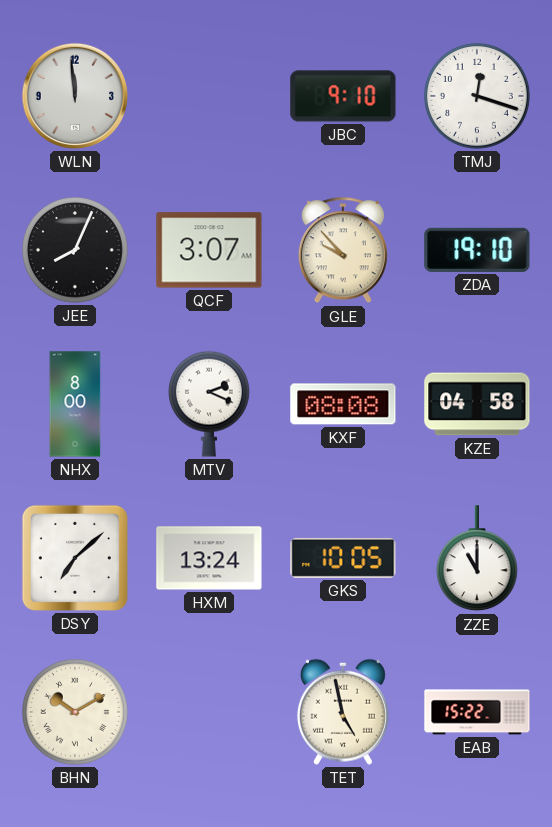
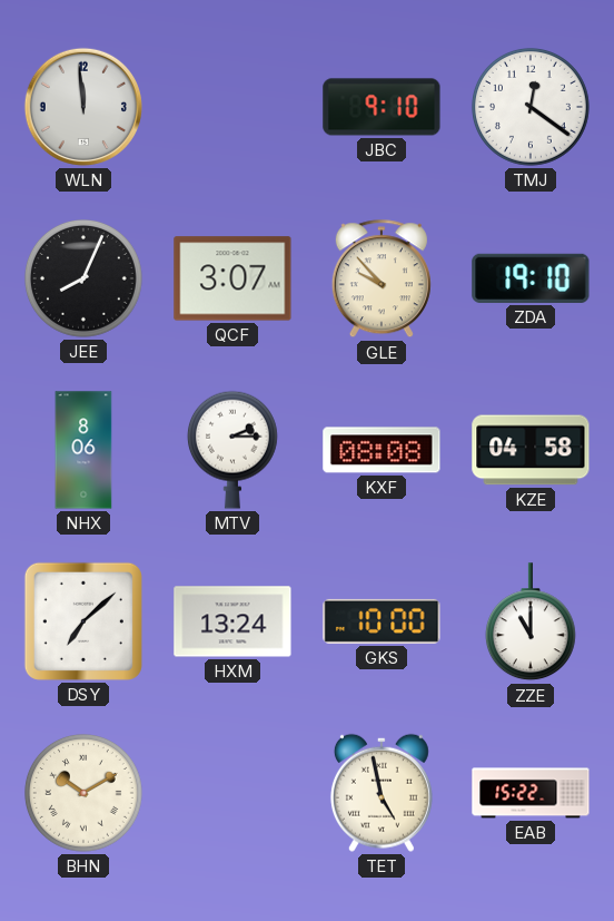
TMJ: 12:18 -> 12:21
NHX: 8:00 -> 8:06
MTV: 2:19 -> 2:15
GKS: 10:05 -> 10:00
